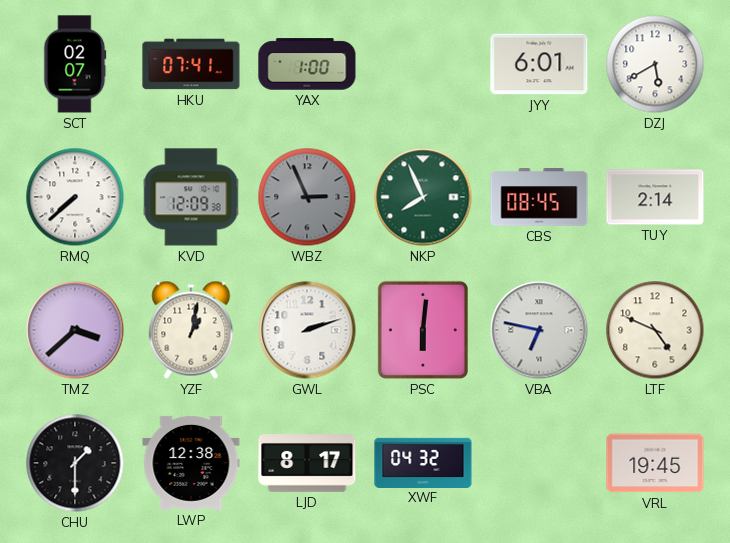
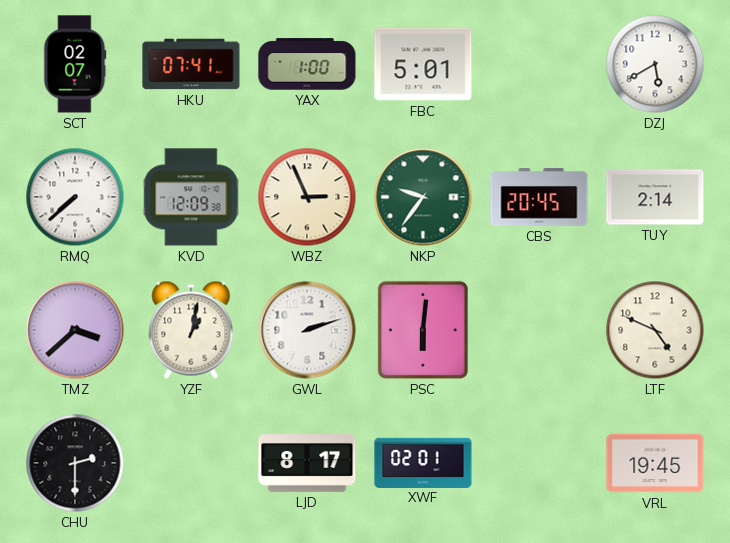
FBC: none -> 5:01
JYY: 6:01 -> none
WBZ dial: grey -> cream
NKP: 7:56 -> 9:36
CBS: 08:45 -> 20:45
VBA: 6:47 -> none
CHU: 1:30 -> 2:30
LWP: 12:38 -> none
XWF: 04:32 -> 02:01
